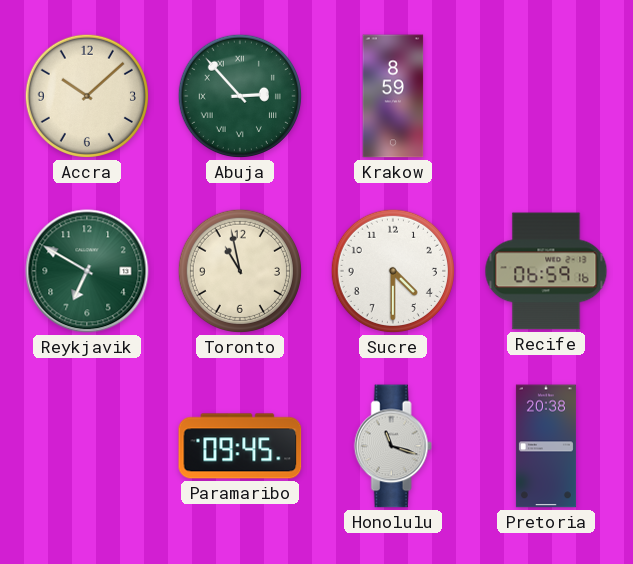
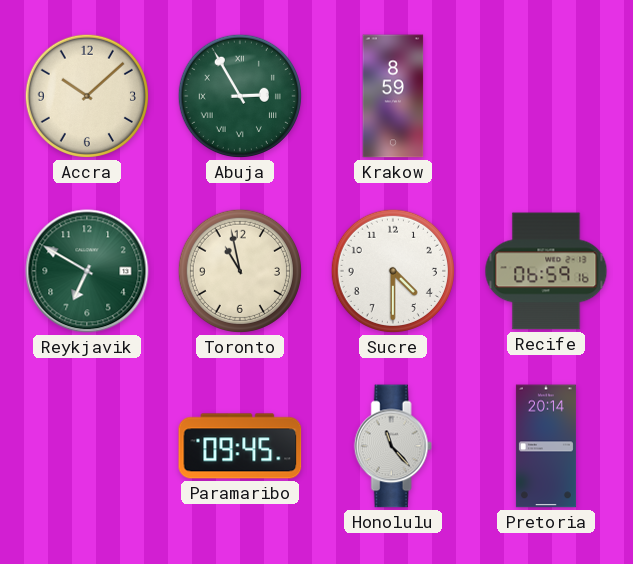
Abuja: 2:53 -> 2:55
Honolulu: 11:18 -> 11:23
Pretoria: 20:38 -> 20:14
